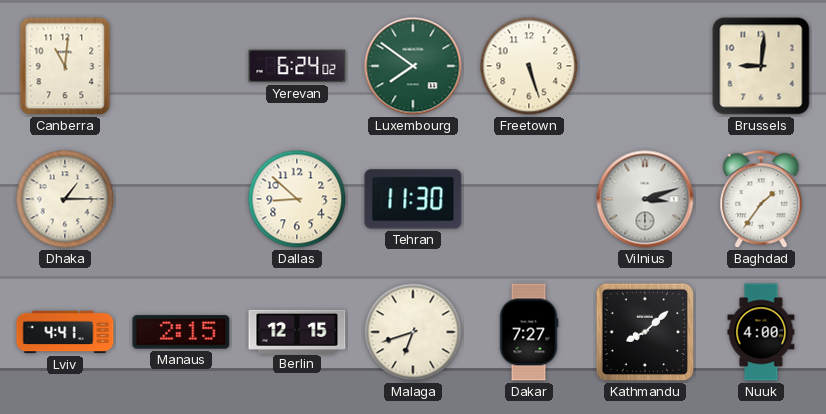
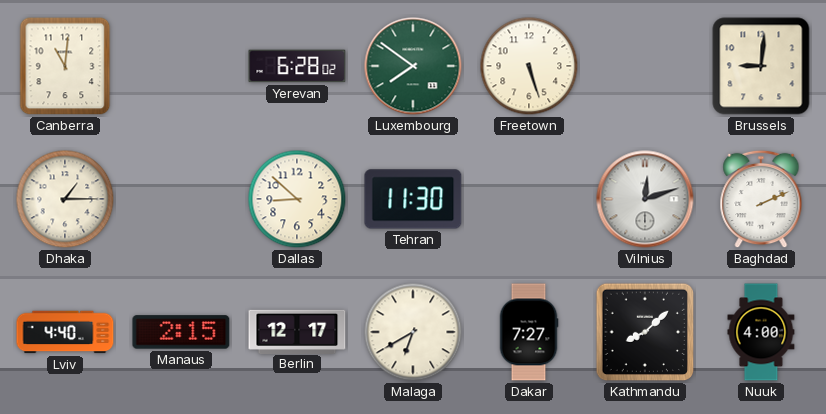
Yerevan: 6:24 -> 6:28
Vilnius: 3:12 -> 12:12
Baghdad: 1:36 -> 2:11
Lviv: 4:41 -> 4:40
Berlin: 12:15 -> 12:17
Malaga: 6:42 -> 6:40
